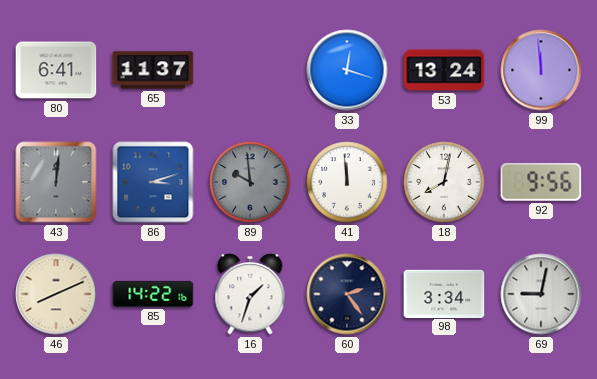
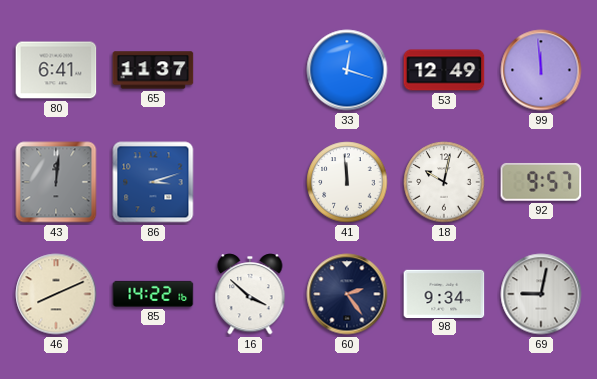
53: 13:24 -> 12:49
89: 9:59 -> none
18: 8:02 -> 10:02
92: 9:56 -> 9:57
16: 1:33 -> 3:52
98: 3:34 -> 9:34
